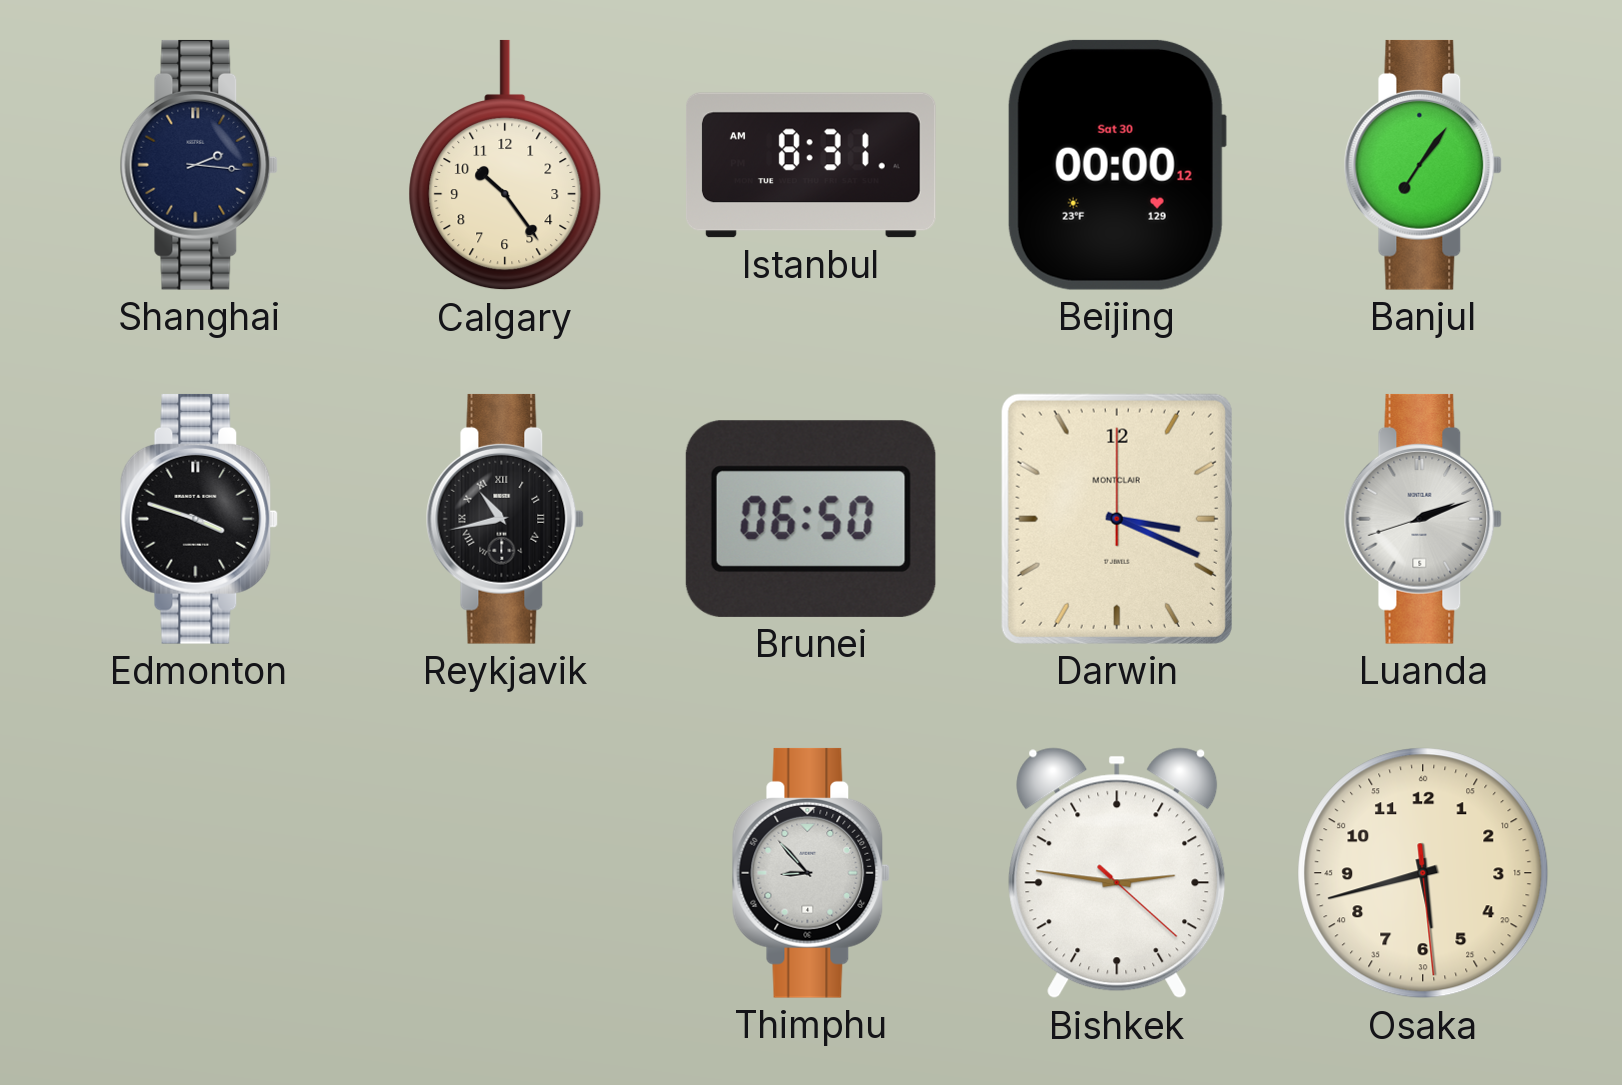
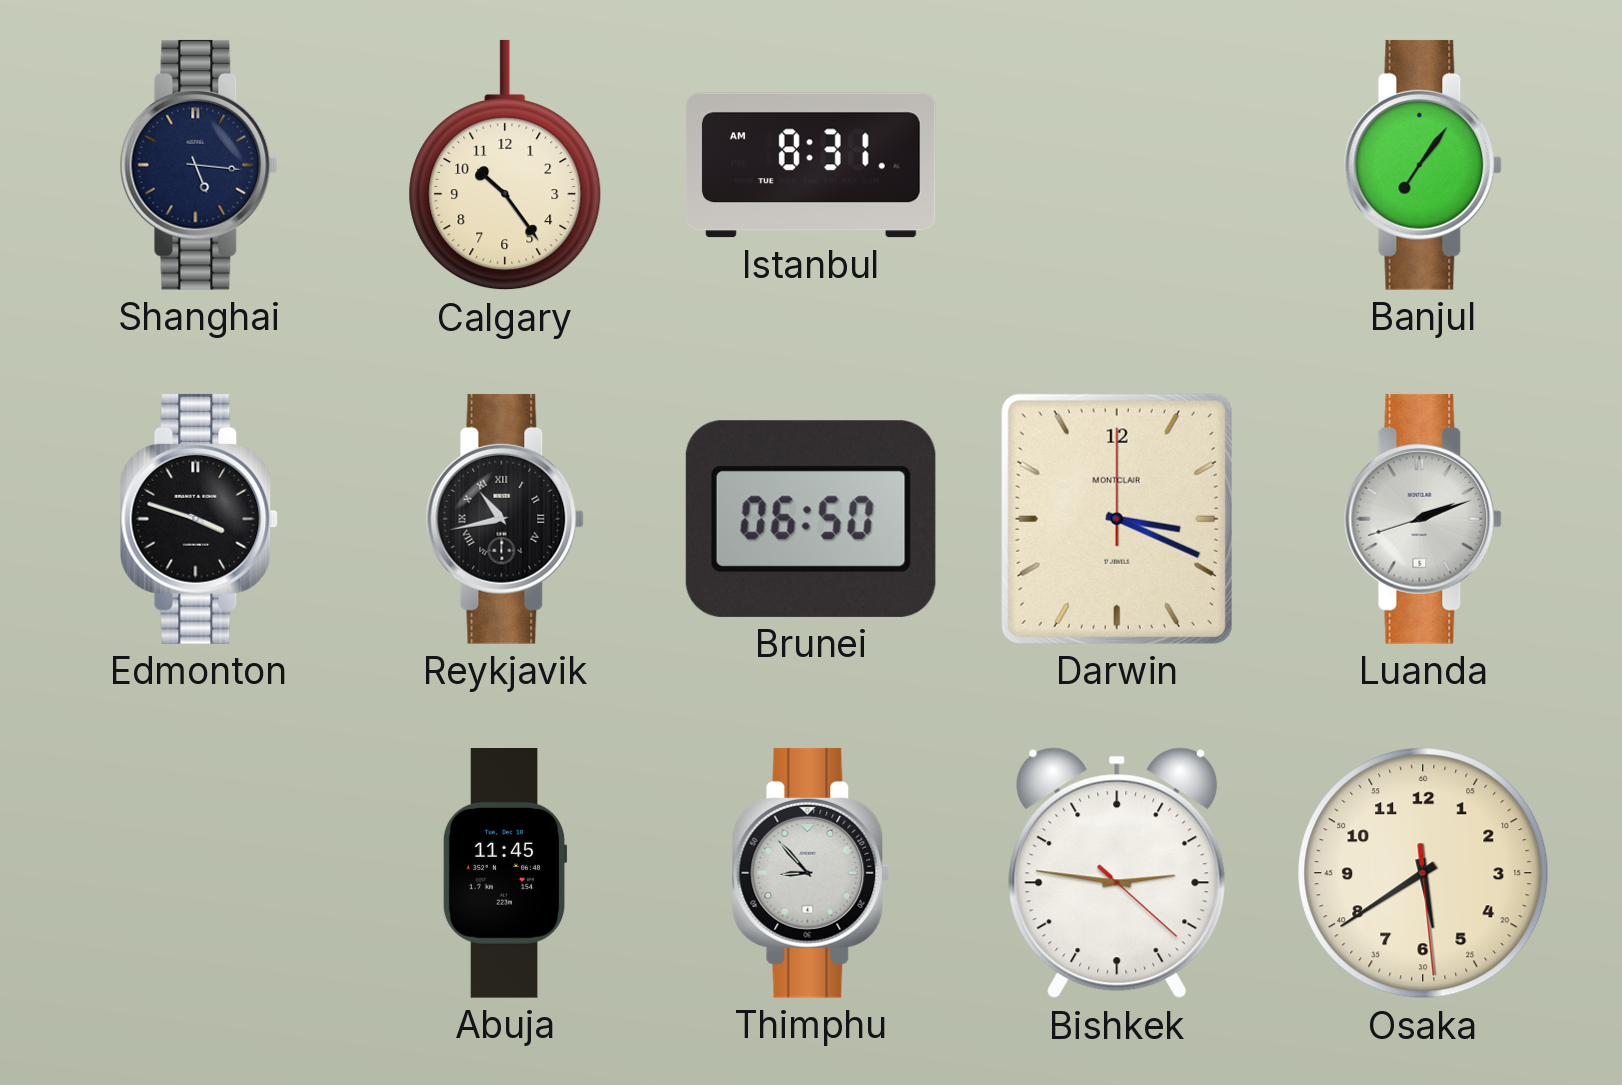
Shanghai: 2:16 -> 5:16
Beijing: 00:00 -> none
Abuja: none -> 11:45
Osaka: 5:42 -> 5:39
